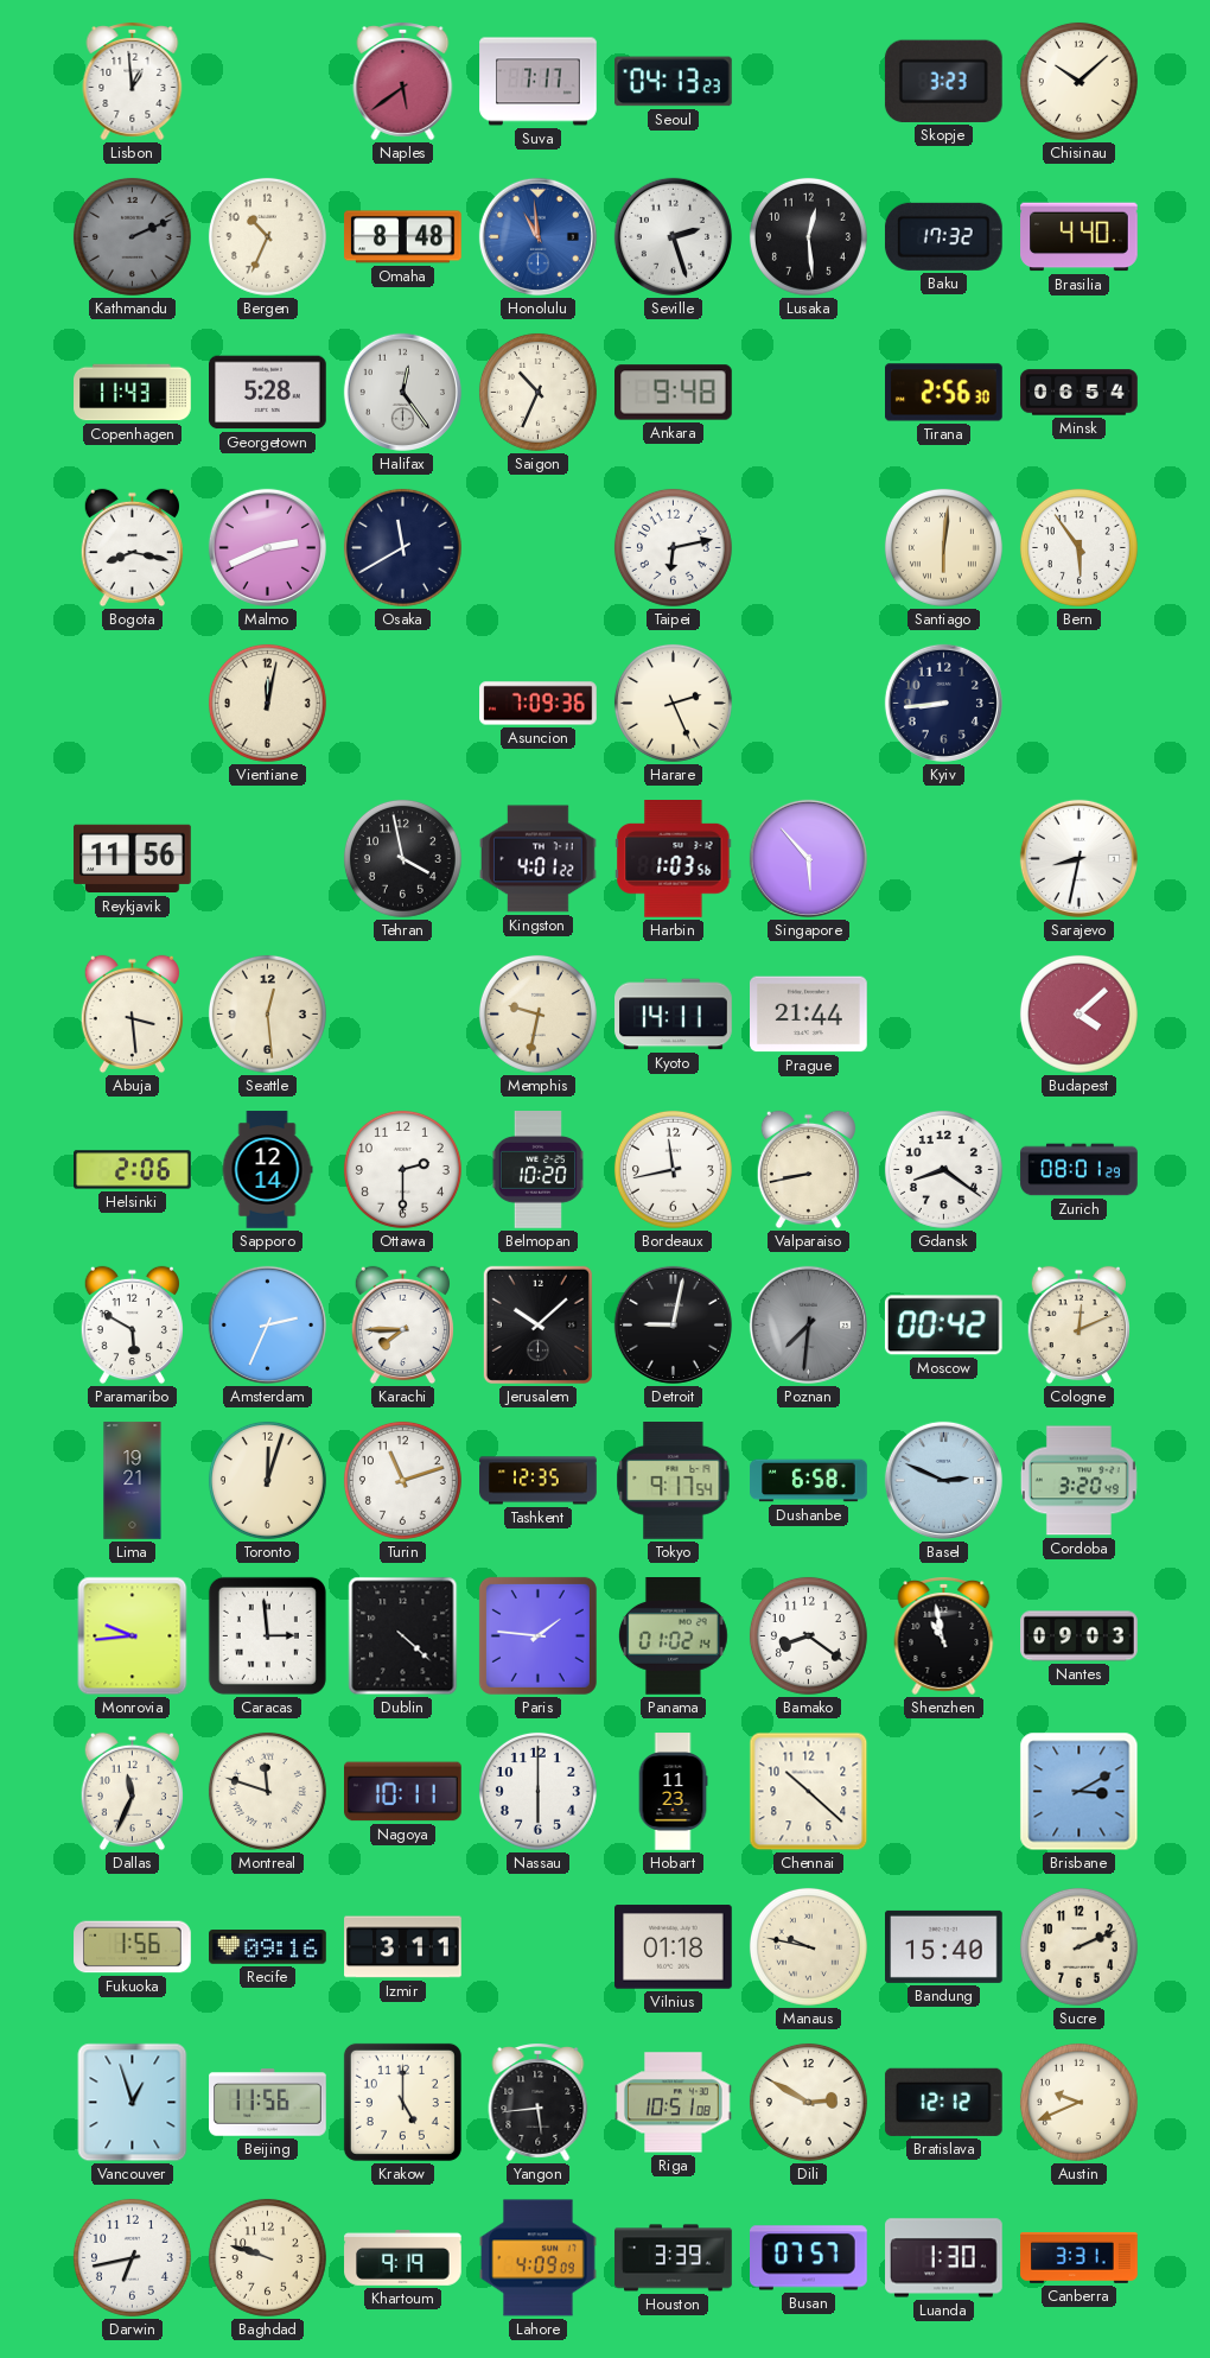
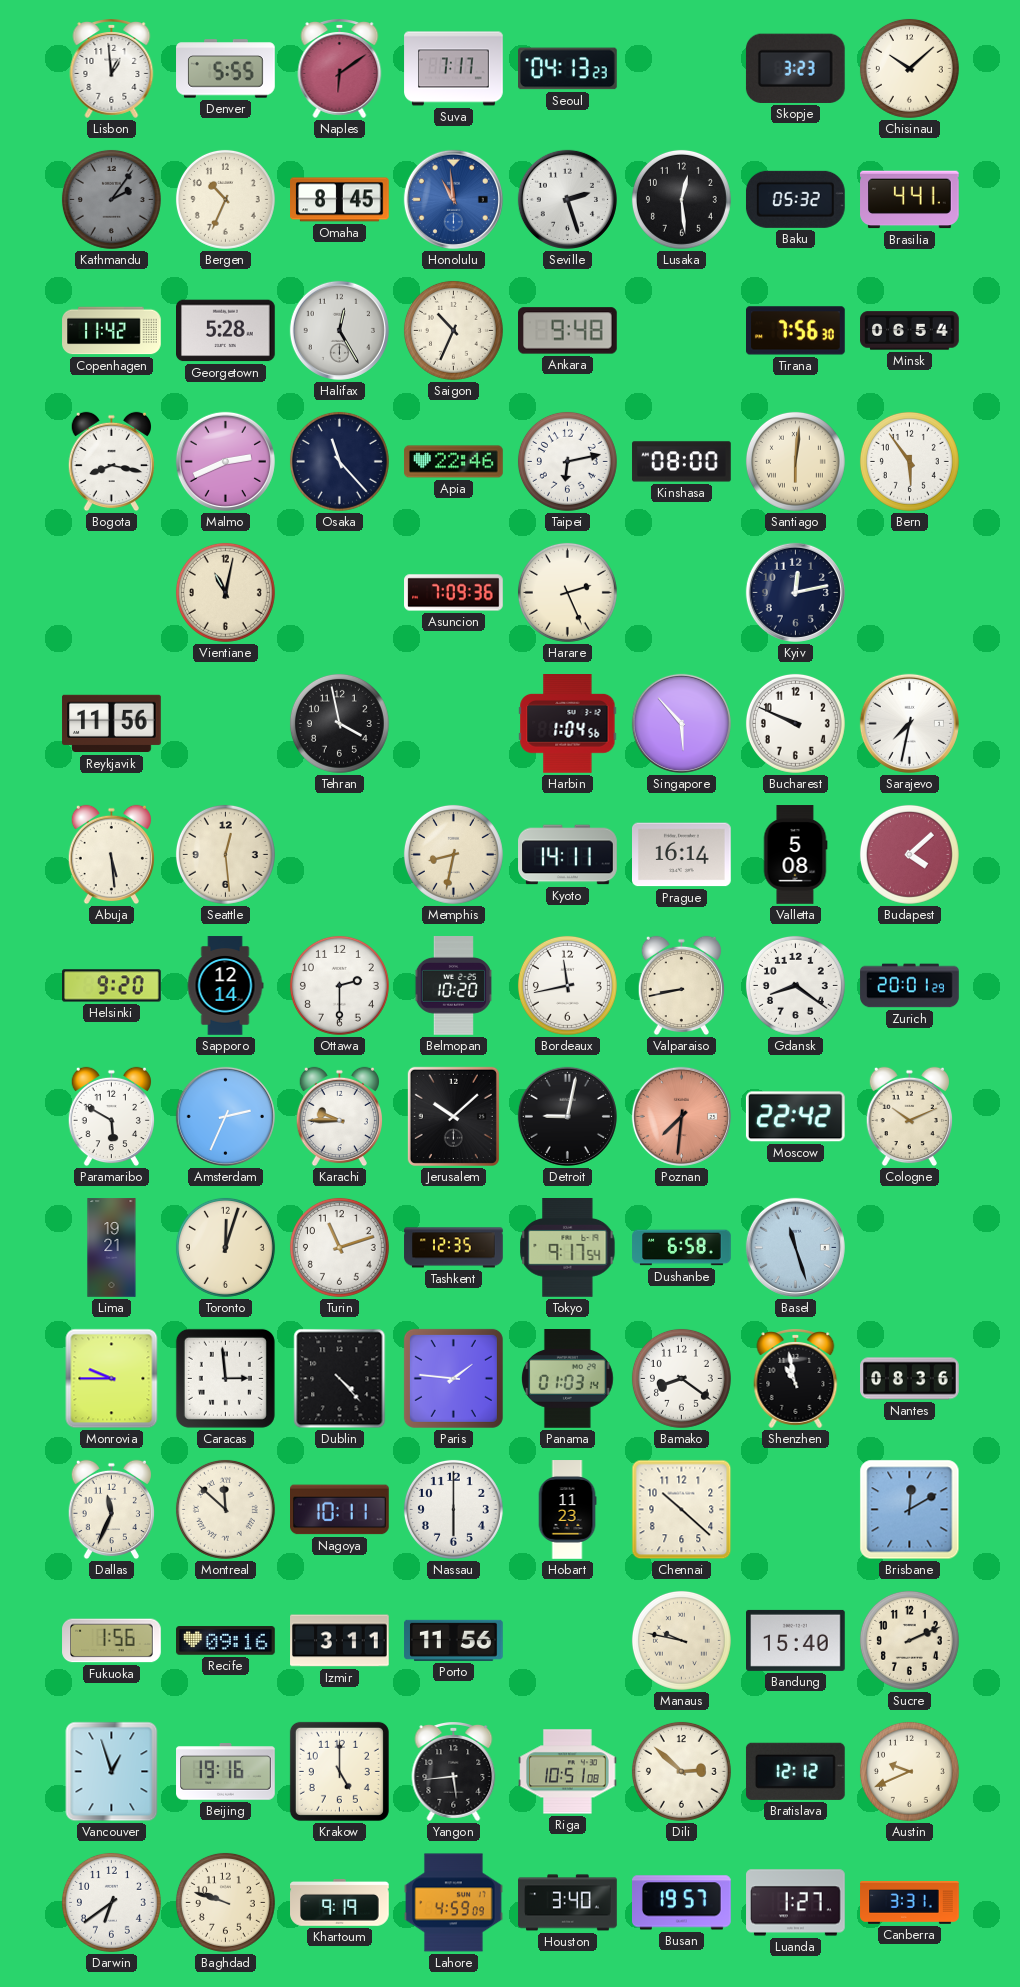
Denver: none -> 5:55
Naples: 5:39 -> 6:09
Kathmandu: 2:11 -> 2:06
Omaha: 8:48 -> 8:45
Baku: 17:32 -> 05:32
Brasilia: 4:40 -> 4:41
Copenhagen: 11:43 -> 11:42
Halifax: 12:24 -> 12:25
Tirana: 2:56 -> 7:56
Osaka: 11:40 -> 11:23
Apia: none -> 22:46
Kinshasa: none -> 08:00
Vientiane: 12:02 -> 11:02
Kyiv: 8:44 -> 12:13
Kingston: 4:01 -> none
Harbin: 1:03 -> 1:04
Bucharest: none -> 9:49
Sarajevo: 8:32 -> 7:32
Abuja: 3:29 -> 5:29
Memphis: 9:32 -> 8:32
Prague: 21:44 -> 16:14
Valletta: none -> 5:08
Helsinki: 2:06 -> 9:20
Zurich: 08:01 -> 20:01
Karachi: 7:45 -> 9:45
Poznan dial: grey -> salmon
Moscow: 00:42 -> 22:42
Cologne: 12:11 -> 10:11
Basel: 2:49 -> 11:27
Cordoba: 3:20 -> none
Monrovia: 9:44 -> 9:45
Dublin: 4:22 -> 4:23
Panama: 01:02 -> 01:03
Nantes: 09:03 -> 08:36
Montreal: 11:48 -> 11:52
Brisbane: 3:10 -> 12:10
Porto: none -> 11:56
Vilnius: 01:18 -> none
Beijing: 11:56 -> 19:16
Dili: 2:50 -> 2:52
Darwin: 6:43 -> 6:39
Lahore: 4:09 -> 4:59
Houston: 3:39 -> 3:40
Busan: 07:57 -> 19:57
Luanda: 1:30 -> 1:27
